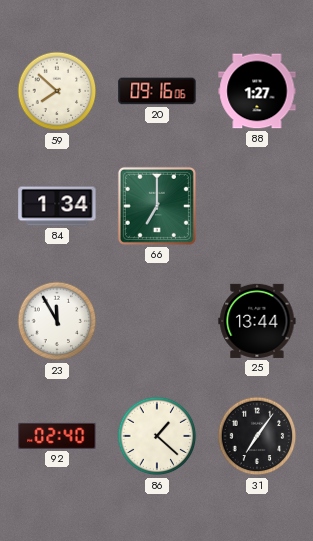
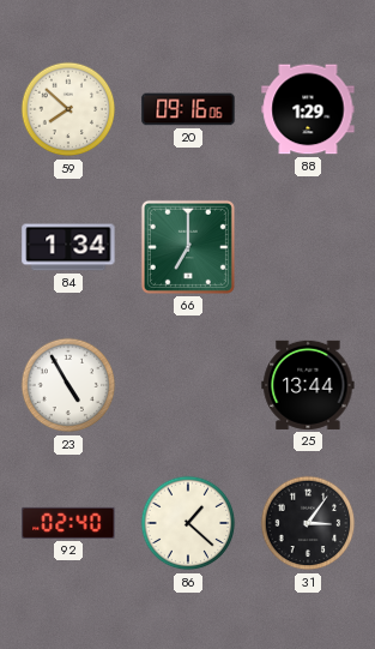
88: 1:27 -> 1:29
23: 11:55 -> 4:55
31: 7:06 -> 3:06
